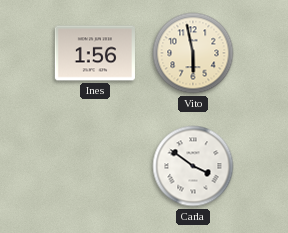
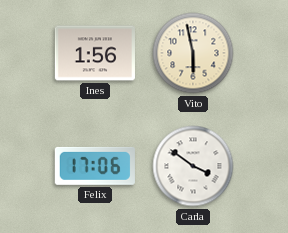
Felix: none -> 17:06
